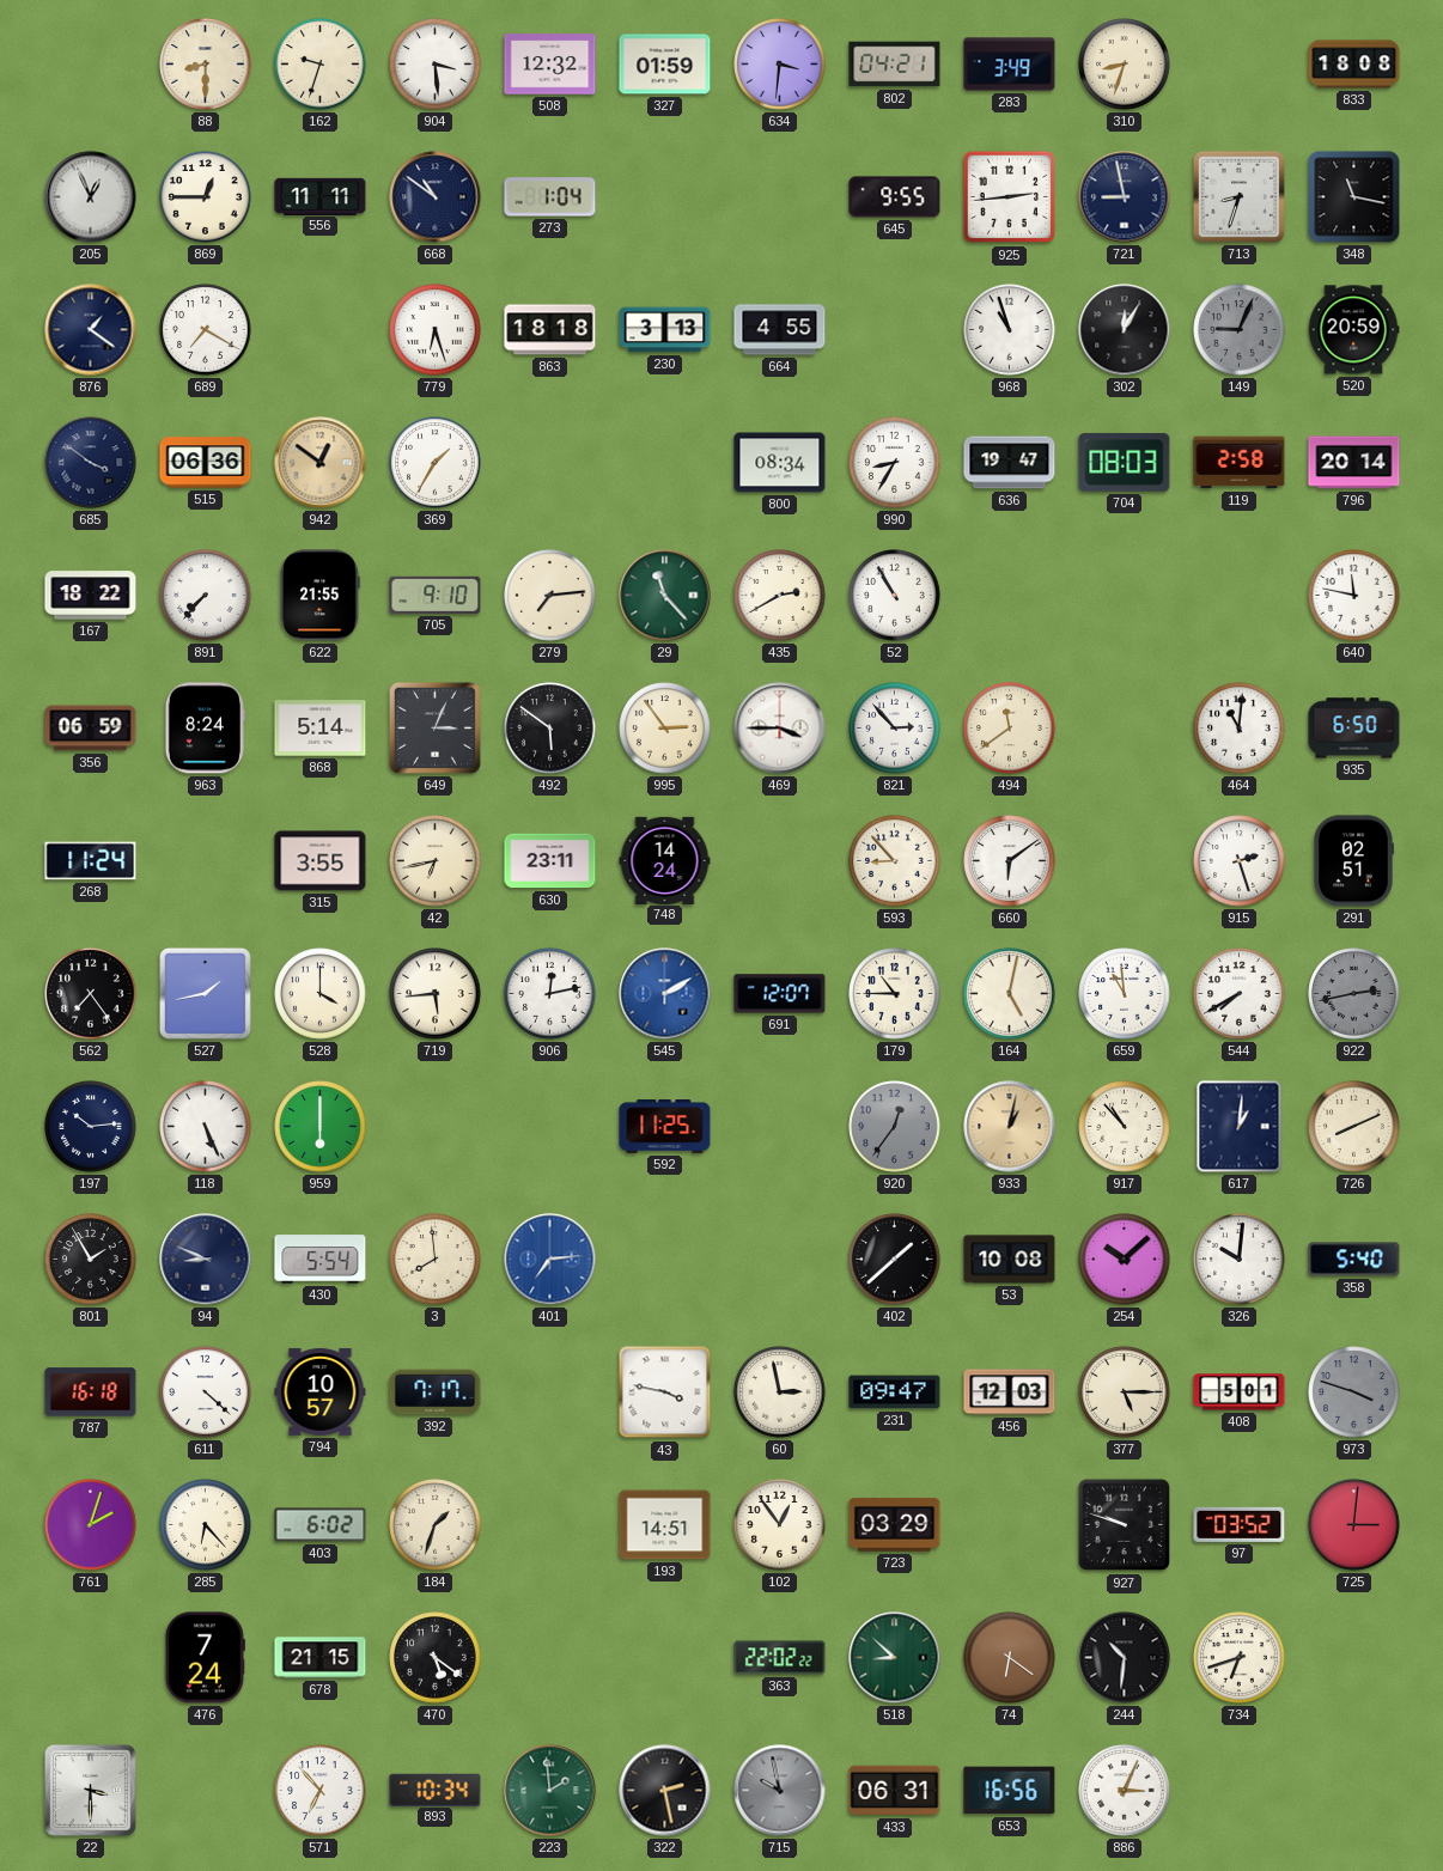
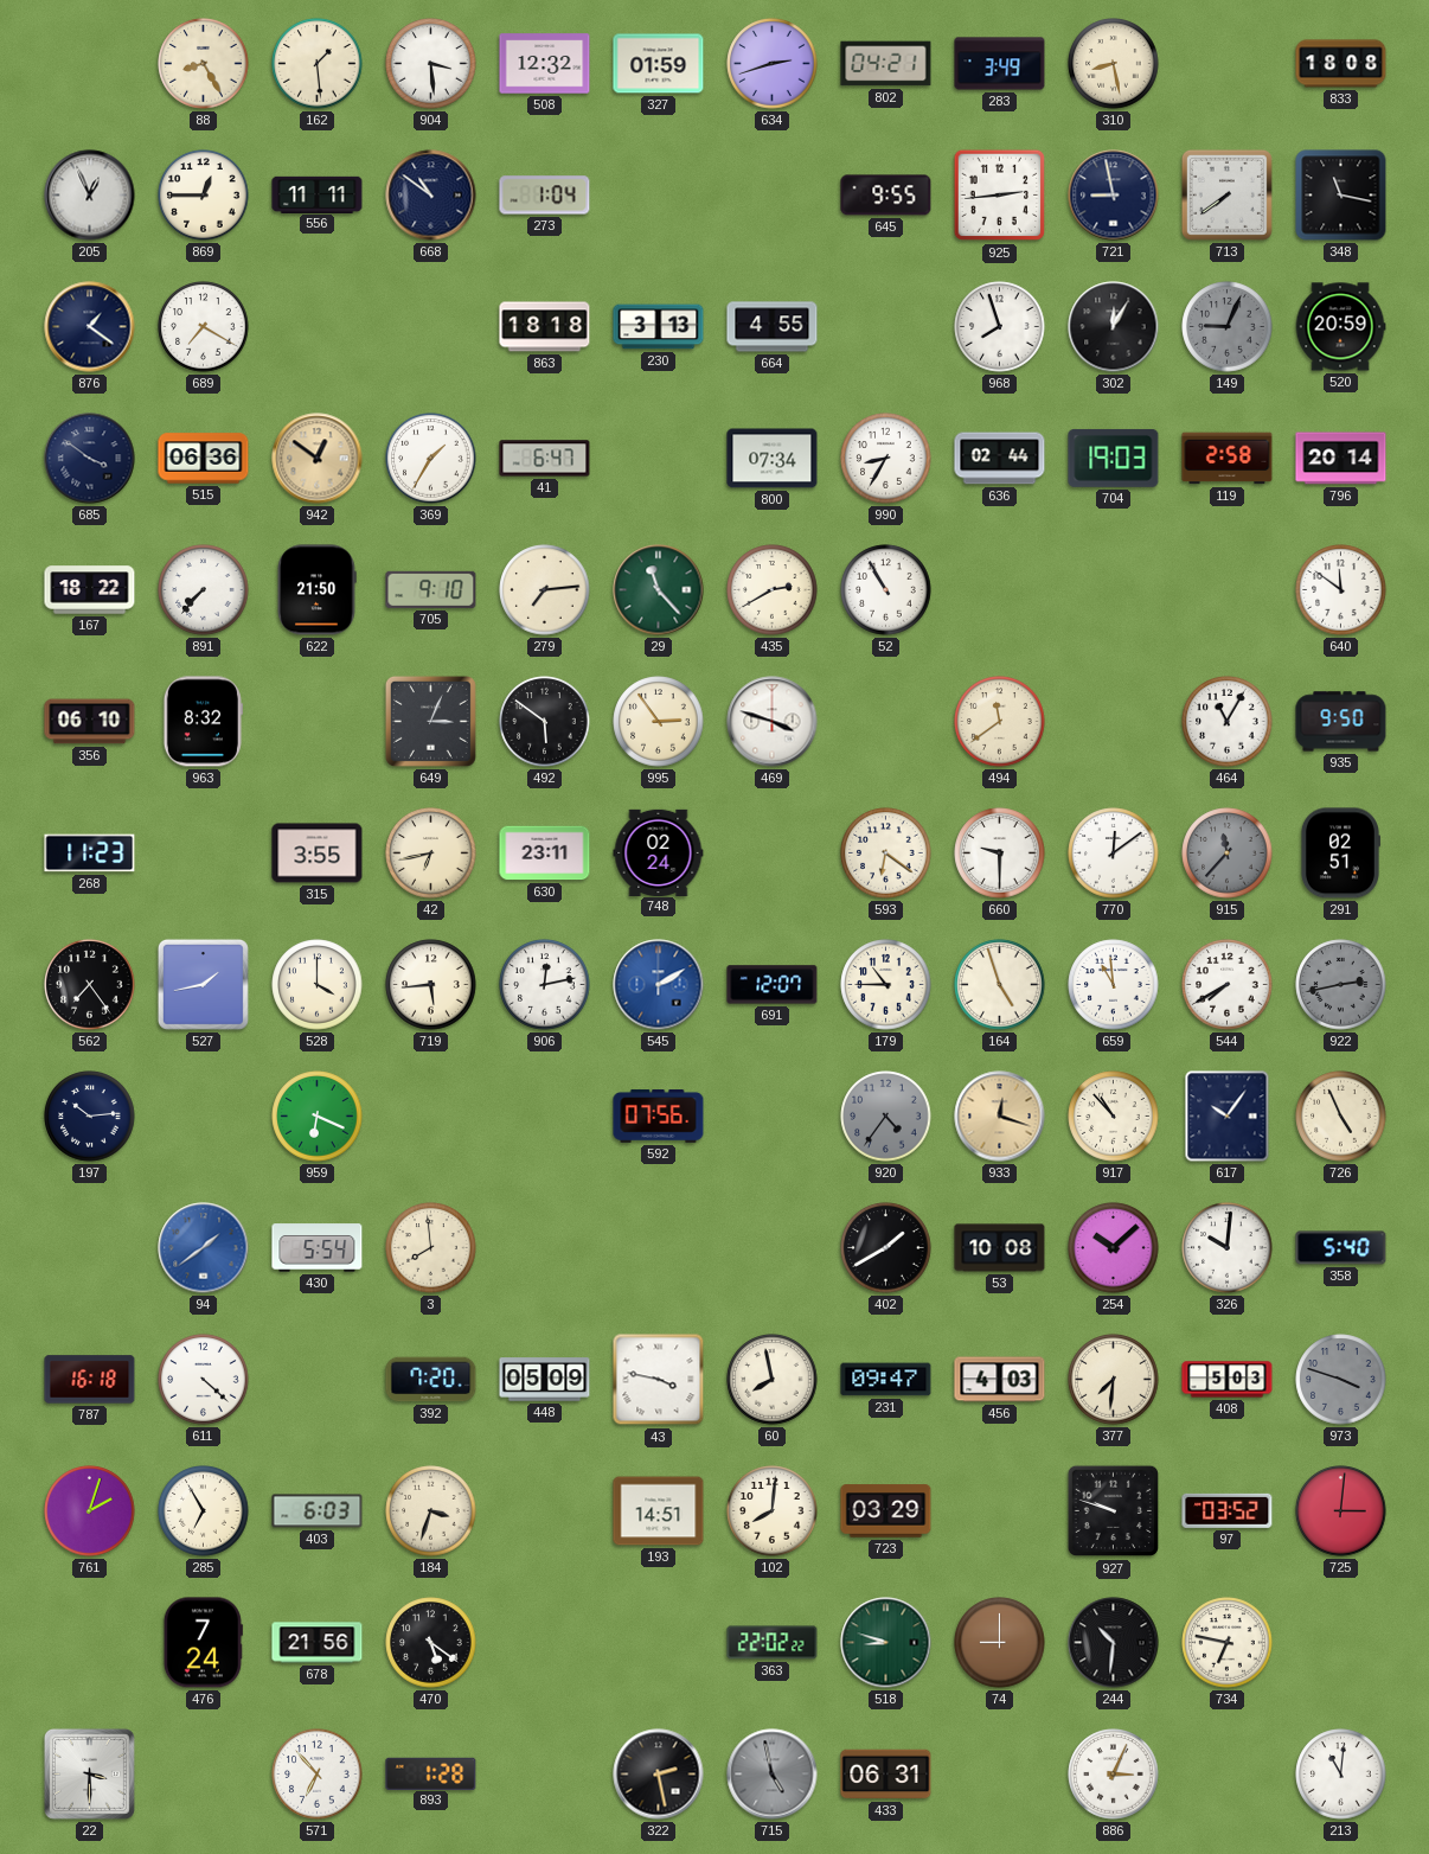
88: 8:30 -> 8:25
162: 9:33 -> 1:29
634: 3:31 -> 2:42
310: 8:33 -> 8:28
713: 8:33 -> 7:39
779: 6:27 -> none
968: 10:57 -> 7:57
41: none -> 6:47
800: 08:34 -> 07:34
636: 19:47 -> 02:44
704: 08:03 -> 19:03
622: 21:55 -> 21:50
640: 11:47 -> 11:51
356: 06:59 -> 06:10
963: 8:24 -> 8:32
868: 5:14 -> none
469: 3:45 -> 3:48
821: 2:53 -> none
464: 11:01 -> 11:05
935: 6:50 -> 9:50
268: 11:24 -> 11:23
748: 14:24 -> 02:24
593: 8:53 -> 6:21
660: 6:09 -> 9:30
770: none -> 12:09
915: 2:27 -> 11:37
915 dial: white -> grey
164: 5:02 -> 4:57
118: 5:26 -> none
959: 6:00 -> 6:19
592: 11:25 -> 07:56
920: 12:36 -> 4:36
933: 1:02 -> 12:18
617: 1:01 -> 10:06
726: 8:11 -> 4:56
801: 1:55 -> none
94: 8:49 -> 1:39
94 dial: navy -> blue
401: 7:14 -> none
402: 1:38 -> 1:40
794: 10:57 -> none
392: 7:17 -> 7:20
448: none -> 05:09
60: 2:58 -> 7:58
456: 12:03 -> 4:03
377: 5:15 -> 7:31
408: 5:01 -> 5:03
285: 6:23 -> 6:55
403: 6:02 -> 6:03
184: 1:33 -> 3:33
102: 12:54 -> 8:01
678: 21:15 -> 21:56
518: 8:52 -> 8:48
74: 6:21 -> 9:00
734: 6:42 -> 6:47
893: 10:34 -> 1:28
223: 1:59 -> none
715: 9:58 -> 4:58
653: 16:56 -> none
213: none -> 11:01
